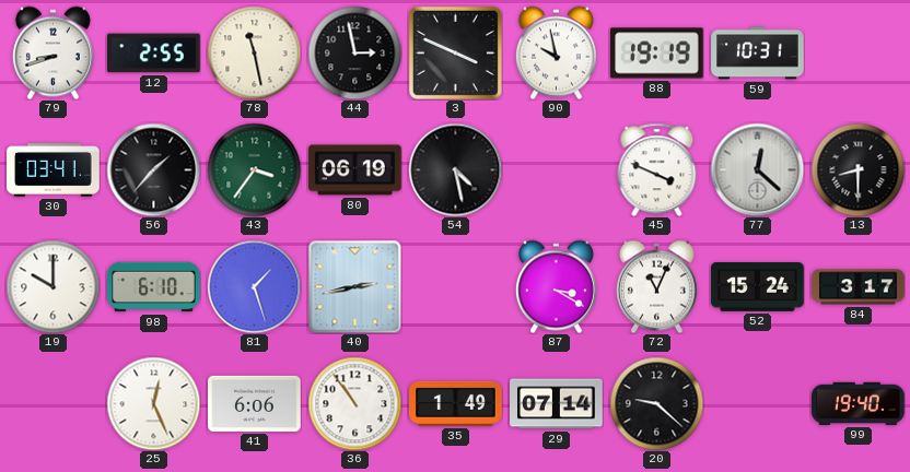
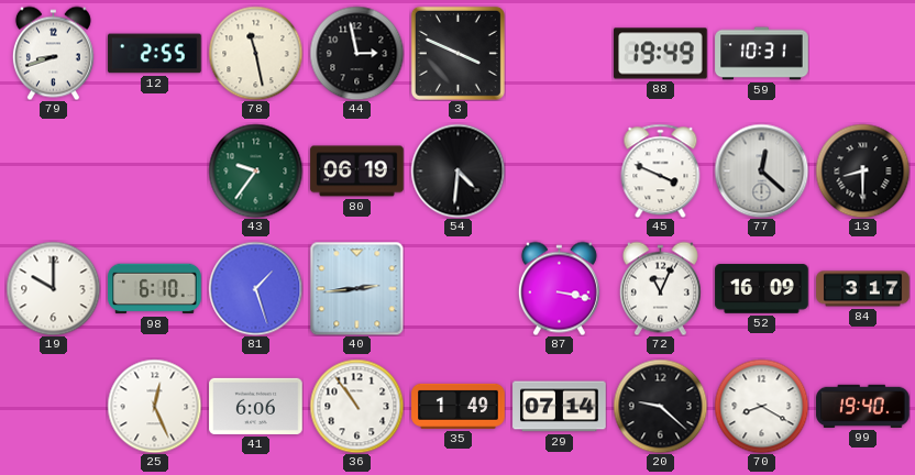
90: 9:58 -> none
88: 19:19 -> 19:49
30: 03:41 -> none
56: 1:37 -> none
43: 3:36 -> 9:36
54: 4:28 -> 4:31
40: 2:43 -> 2:44
87: 3:20 -> 3:17
52: 15:24 -> 16:09
70: none -> 8:20
